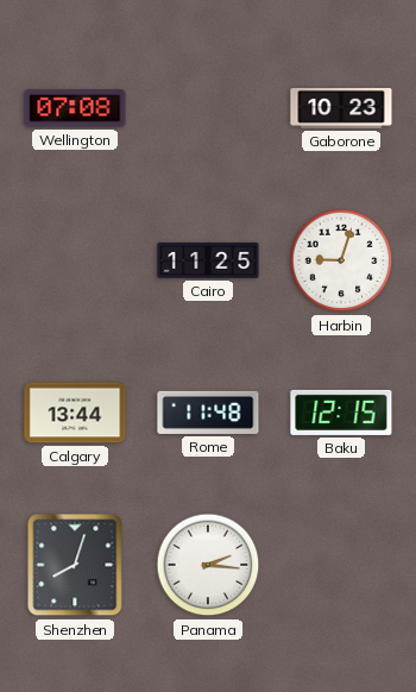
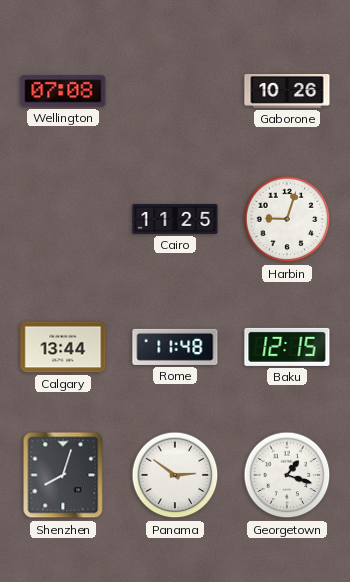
Gaborone: 10:23 -> 10:26
Panama: 2:16 -> 2:51
Georgetown: none -> 1:18
